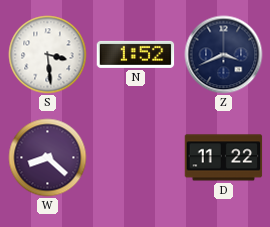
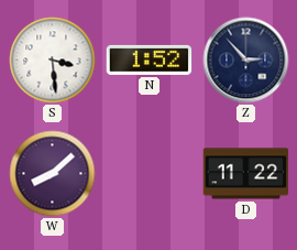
Z: 3:41 -> 2:53
W: 8:22 -> 8:08
